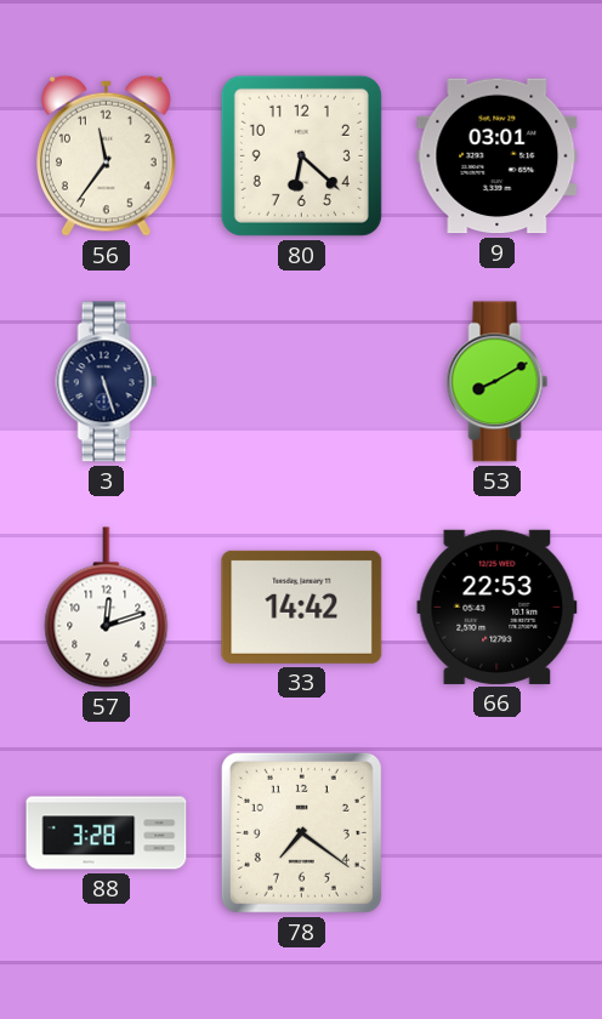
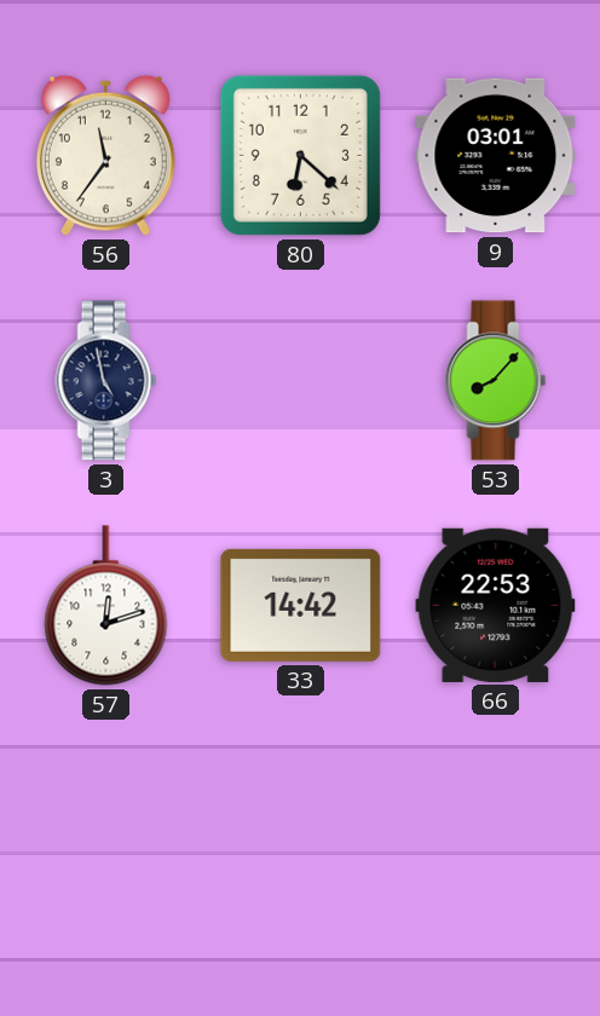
3: 5:27 -> 4:58
53: 8:10 -> 8:07
88: 3:28 -> none
78: 7:21 -> none
